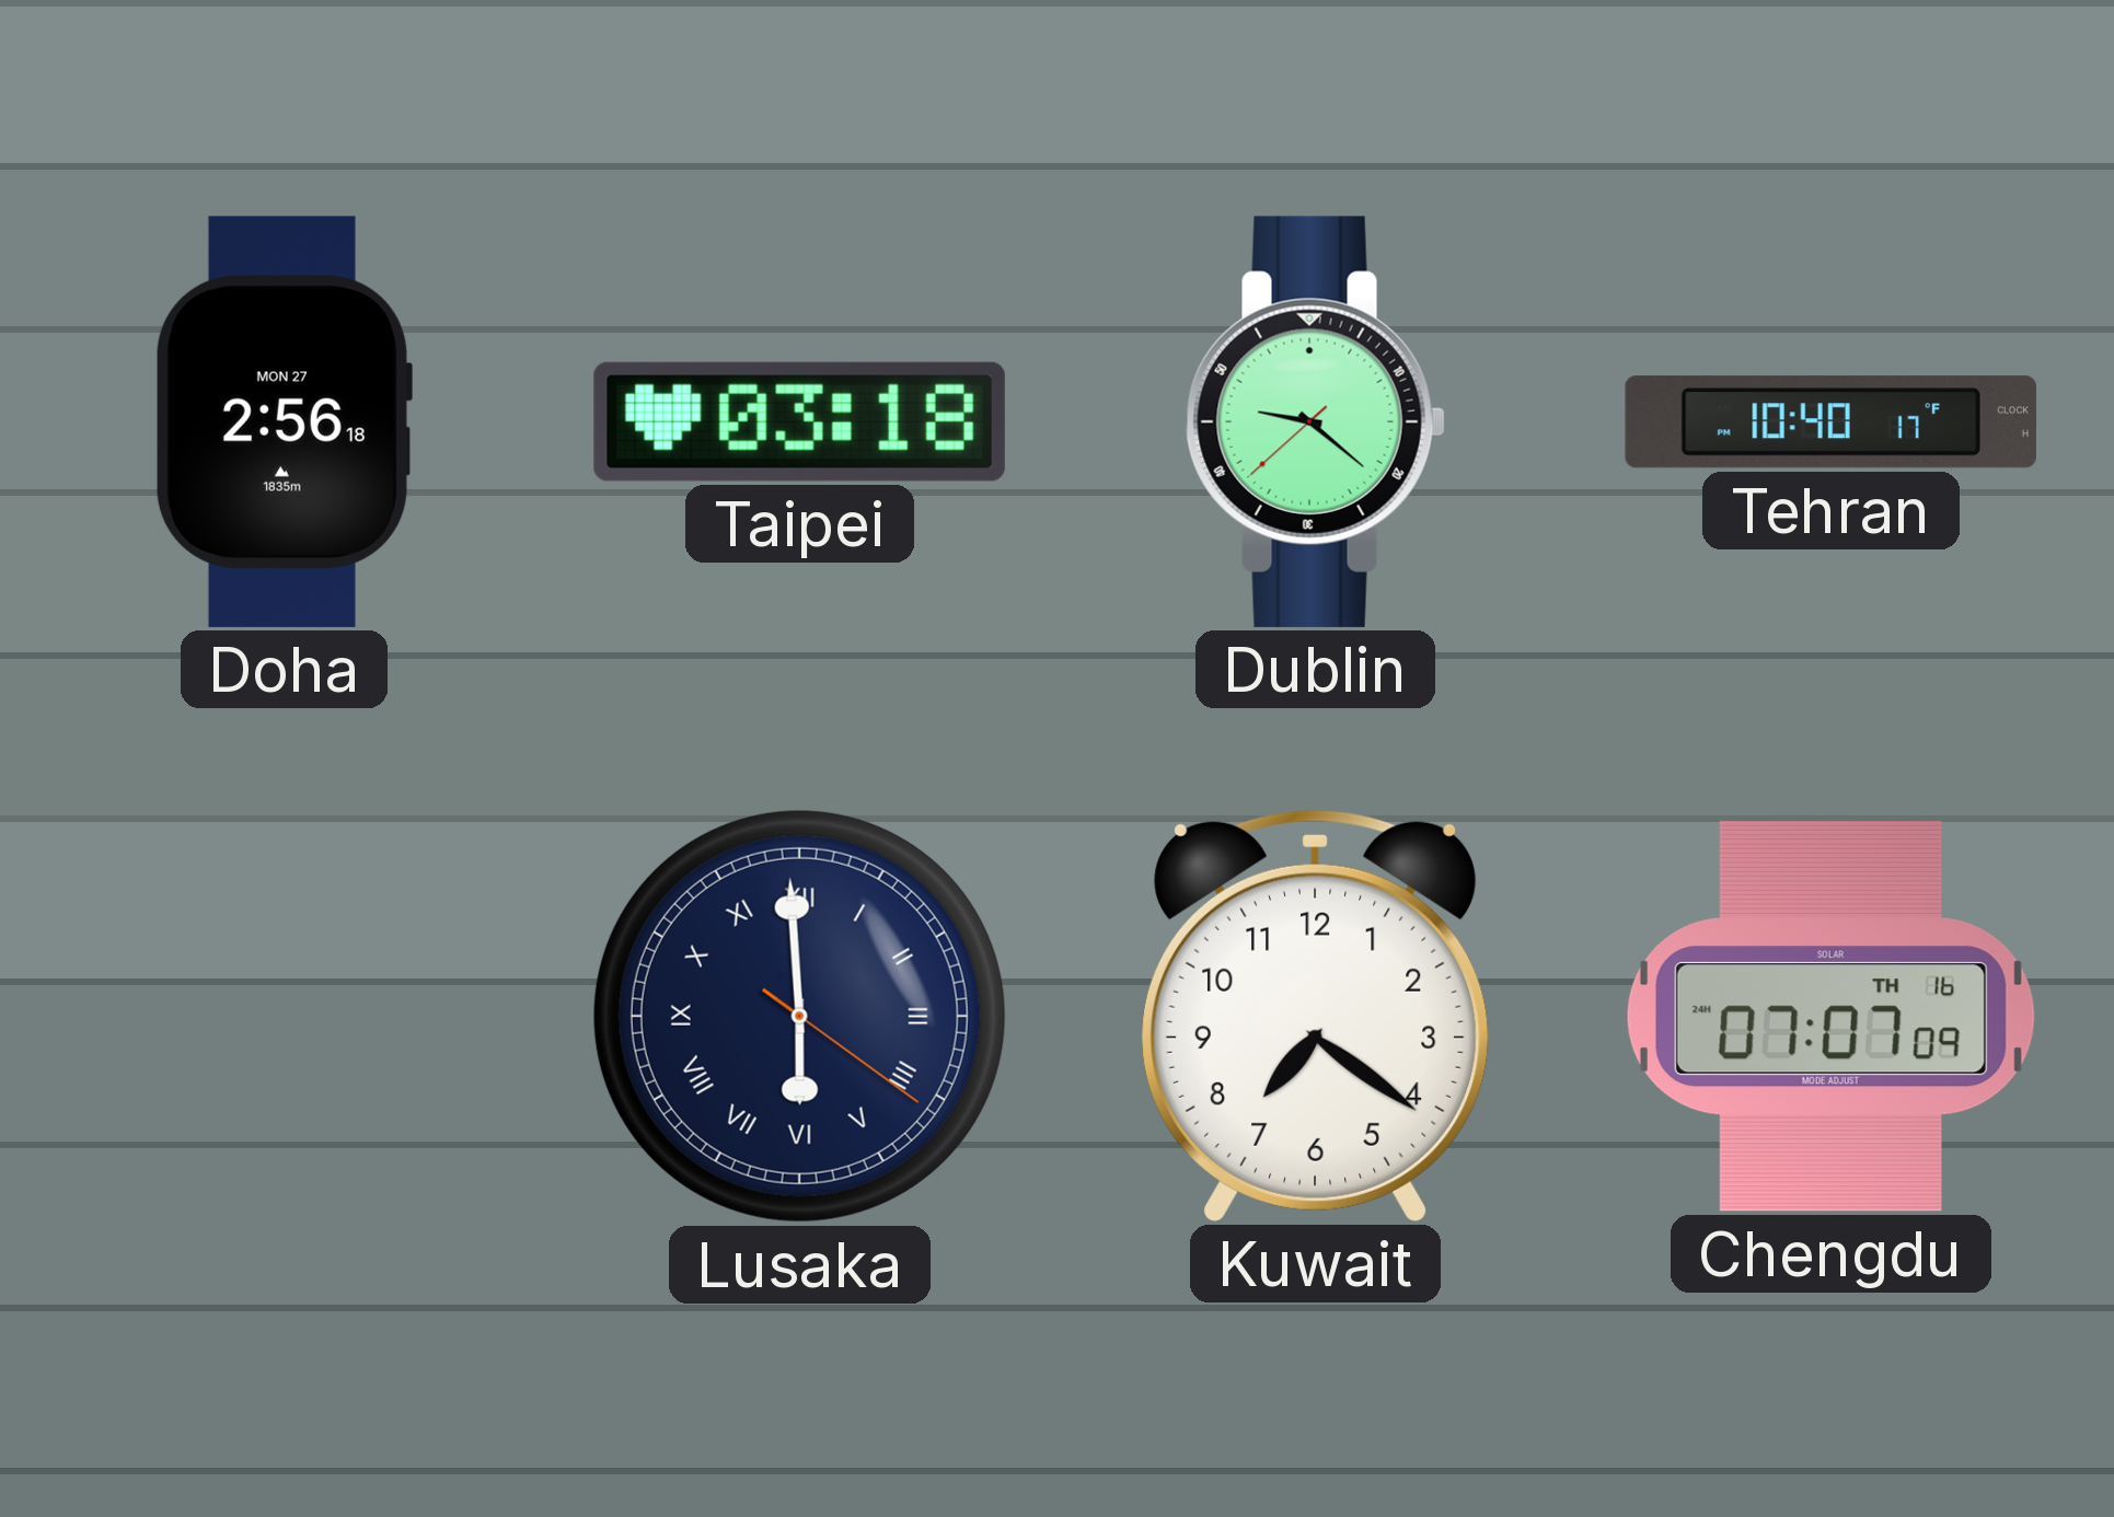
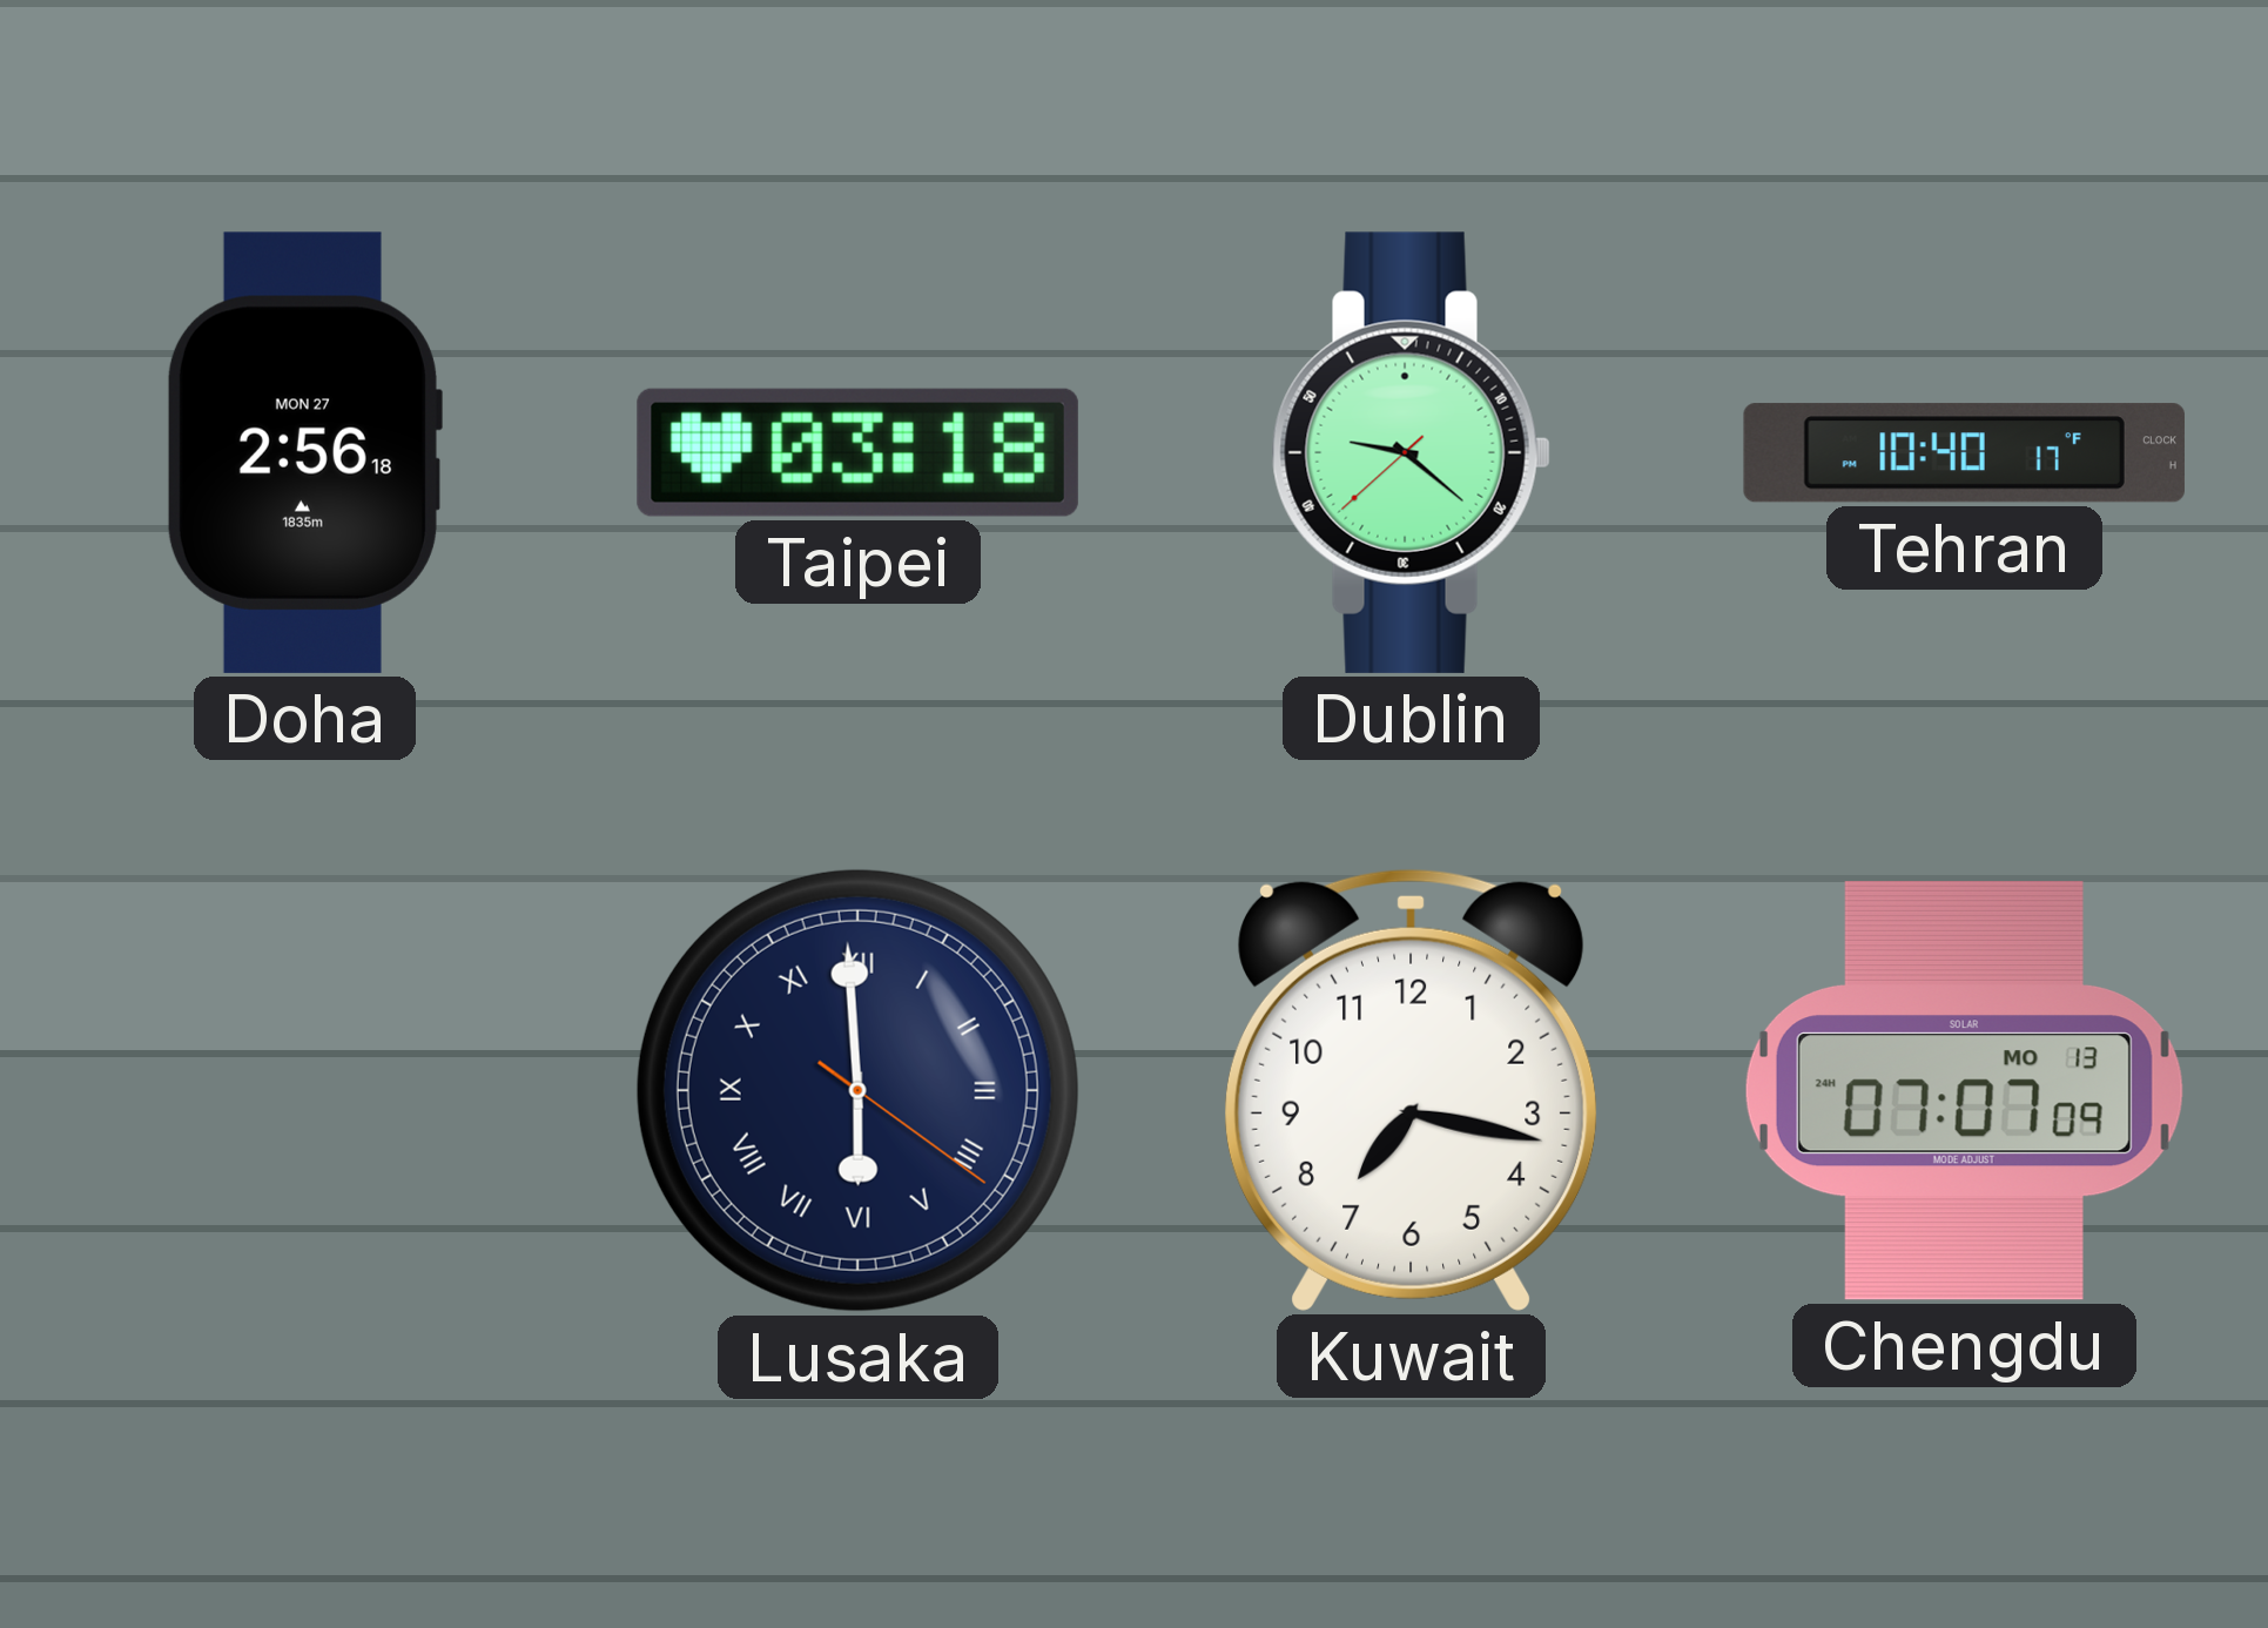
Kuwait: 7:21 -> 7:17
Chengdu date: TH 16 -> MO 13
